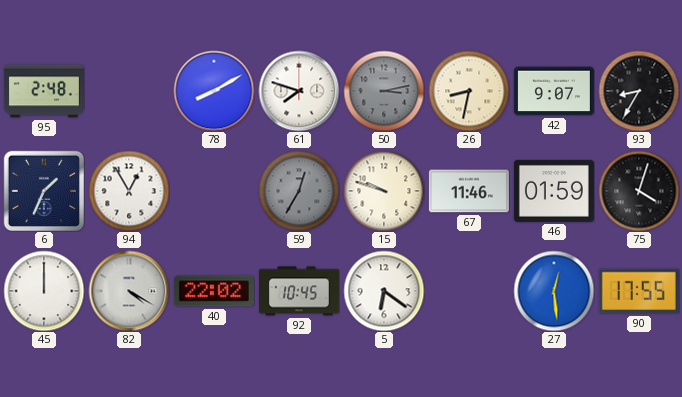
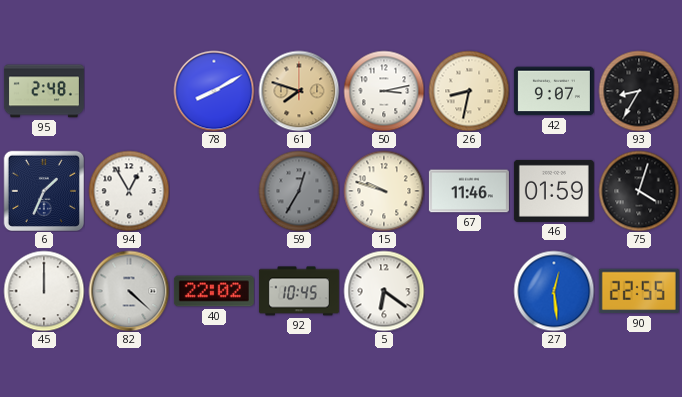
61 dial: white -> champagne
50 dial: grey -> white
82: 4:20 -> 4:22
90: 17:55 -> 22:55
